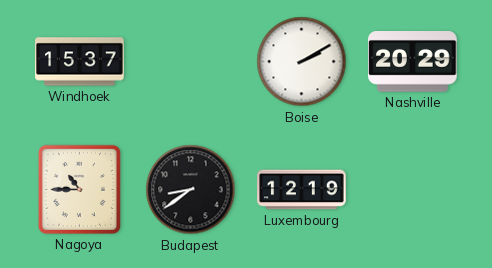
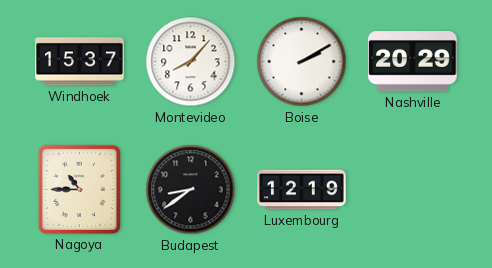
Montevideo: none -> 8:07
